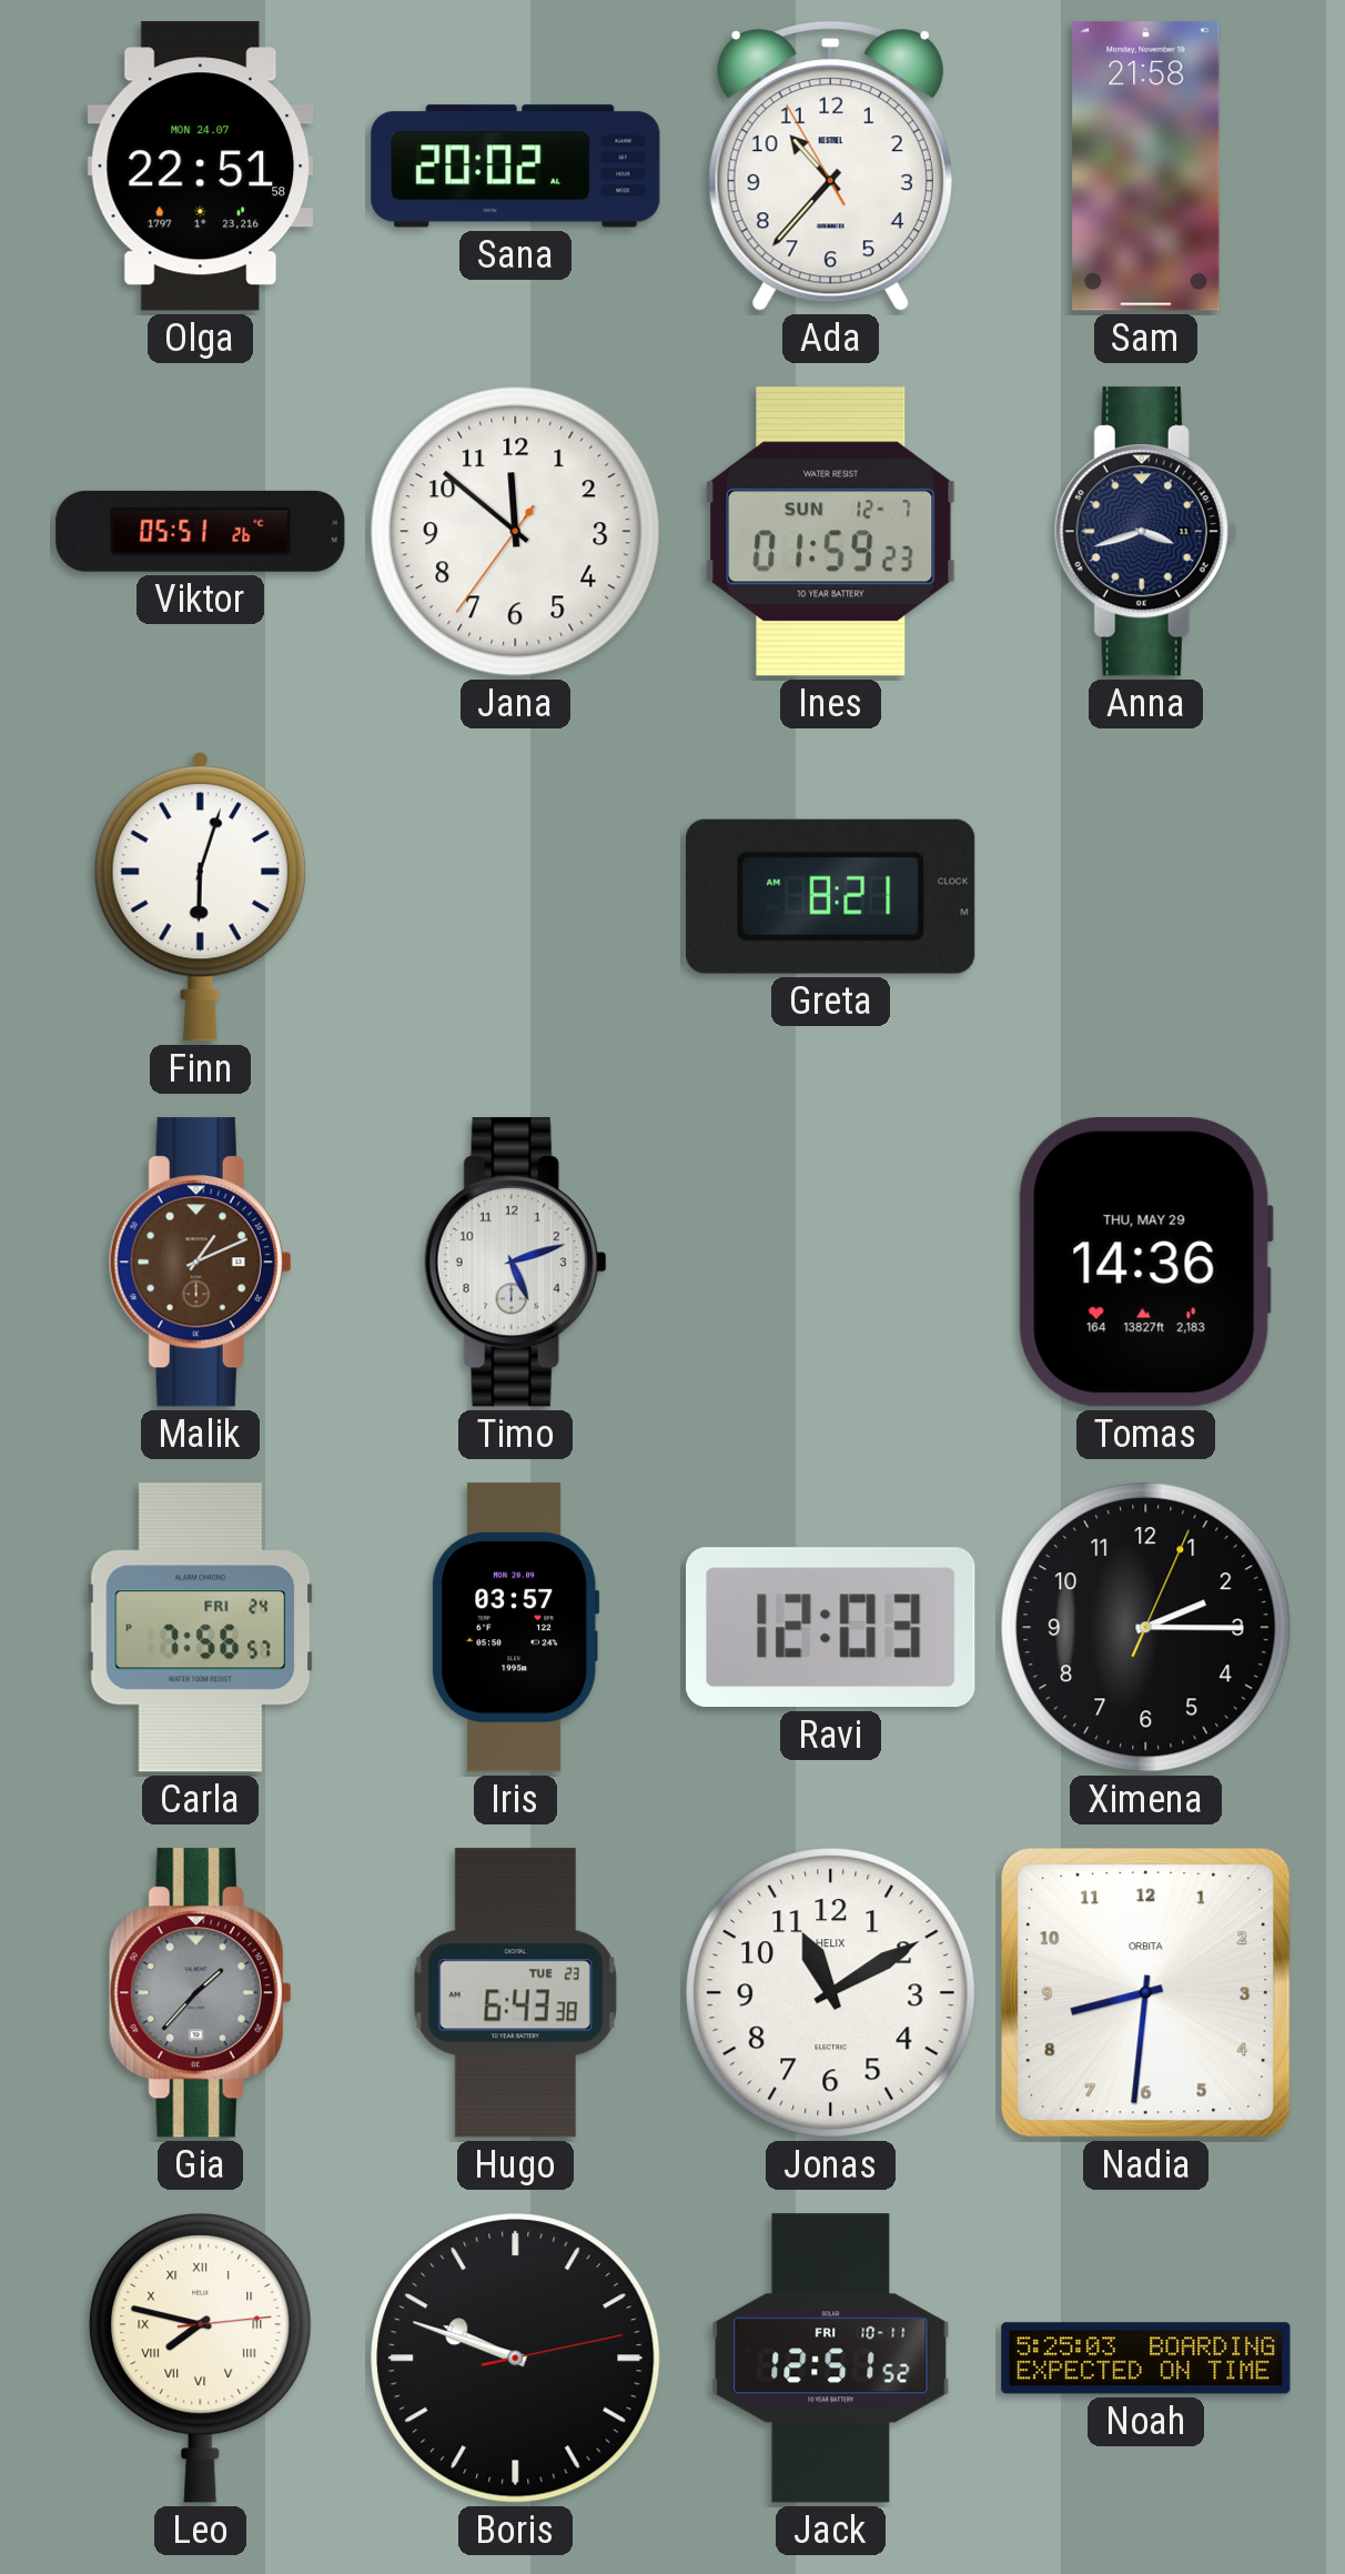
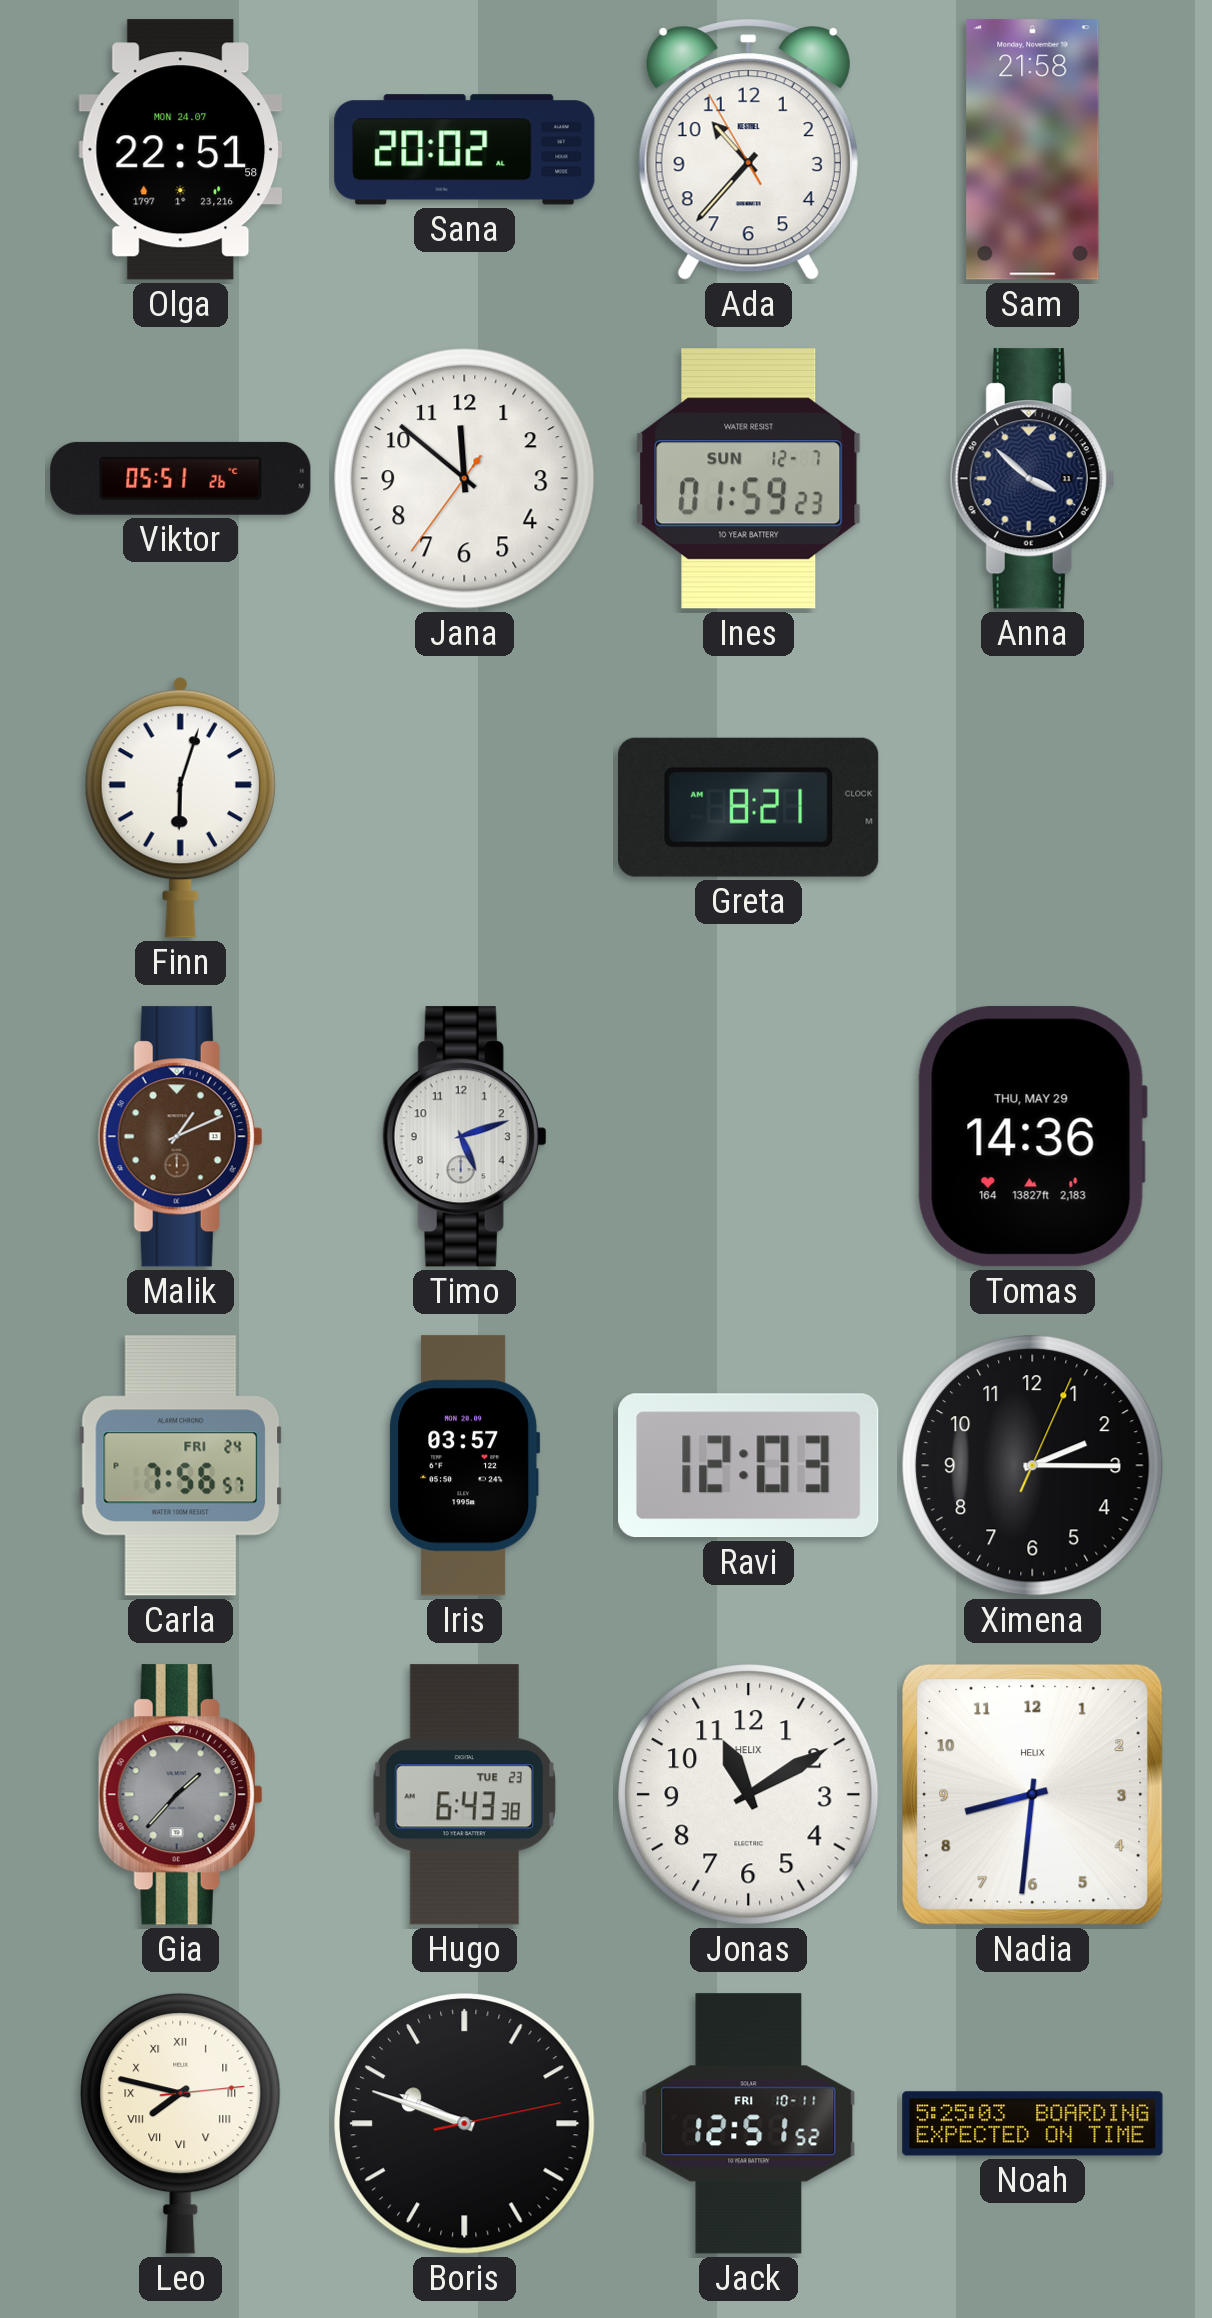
Anna: 3:42 -> 3:52
Nadia brand: ORBITA -> HELIX
